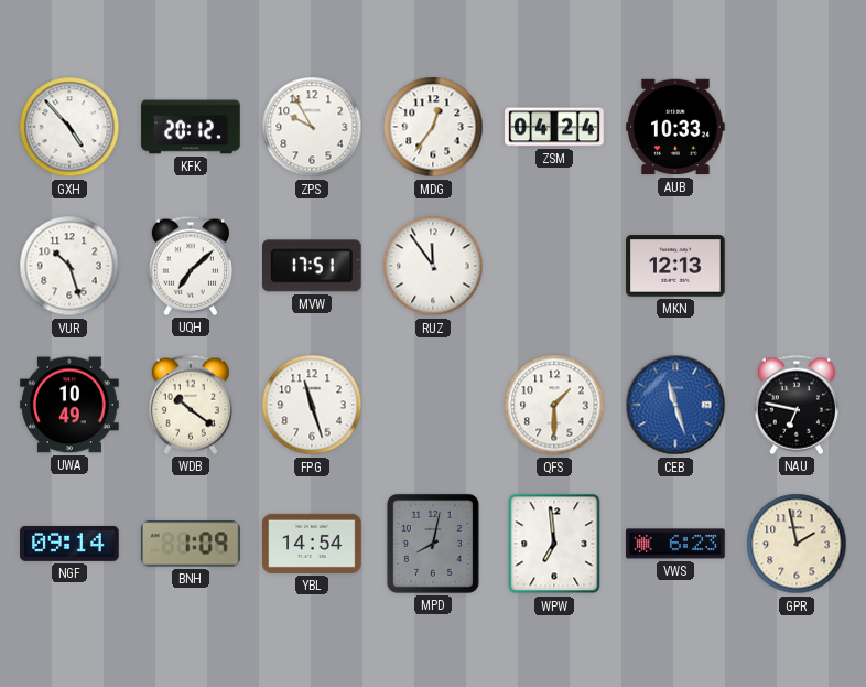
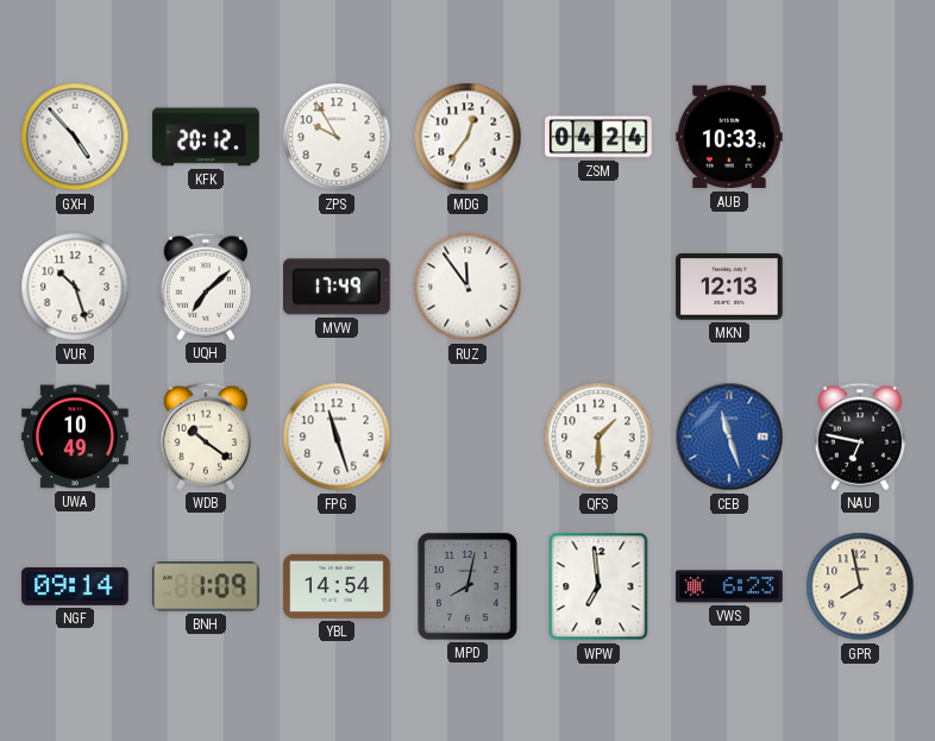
MVW: 17:51 -> 17:49
GPR: 1:58 -> 7:58
